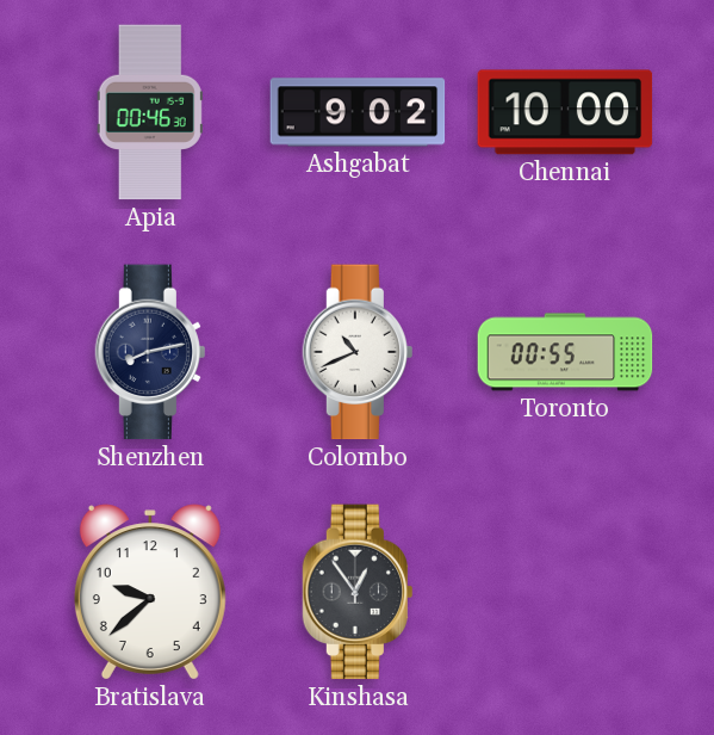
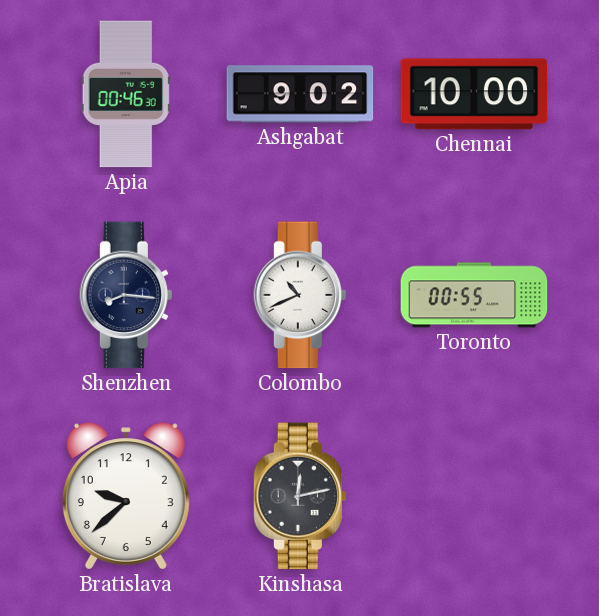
Shenzhen: 8:13 -> 8:16
Kinshasa: 12:54 -> 12:13
